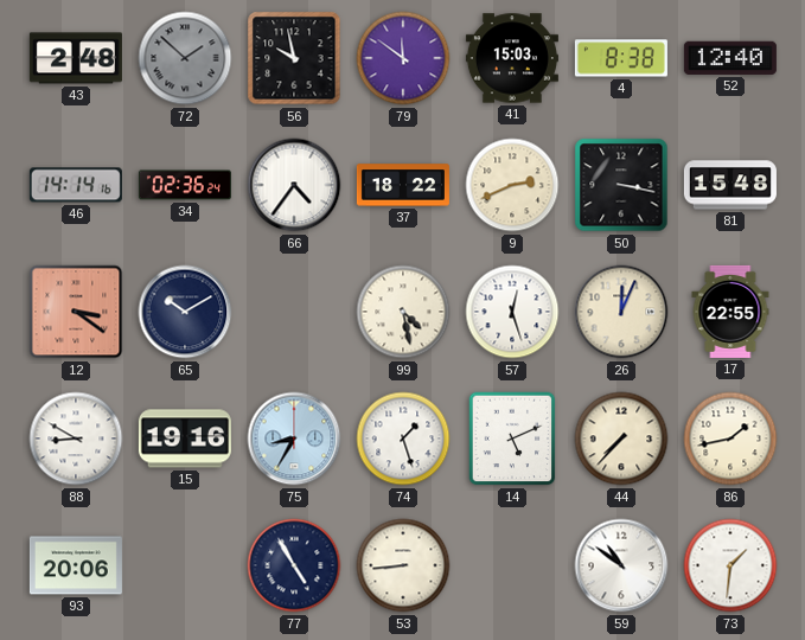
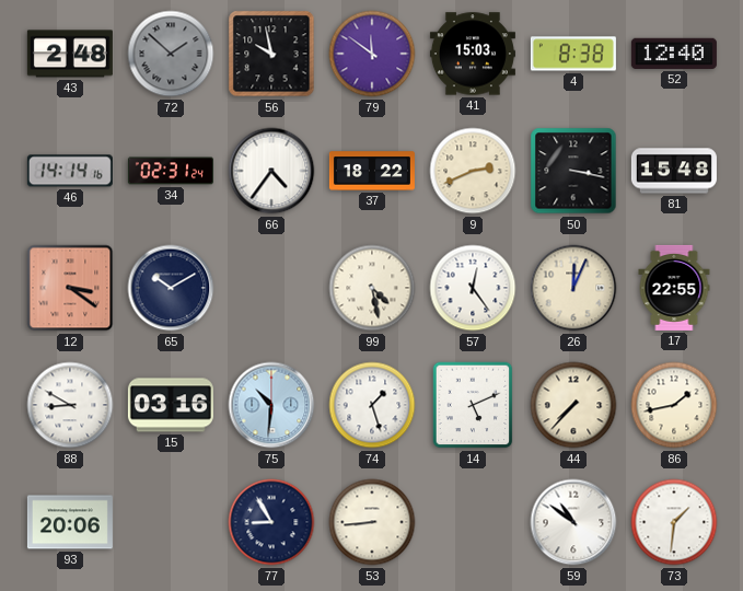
34: 02:36 -> 02:31
57: 12:27 -> 12:24
15: 19:16 -> 03:16
75: 8:35 -> 10:31
77: 4:55 -> 8:55
